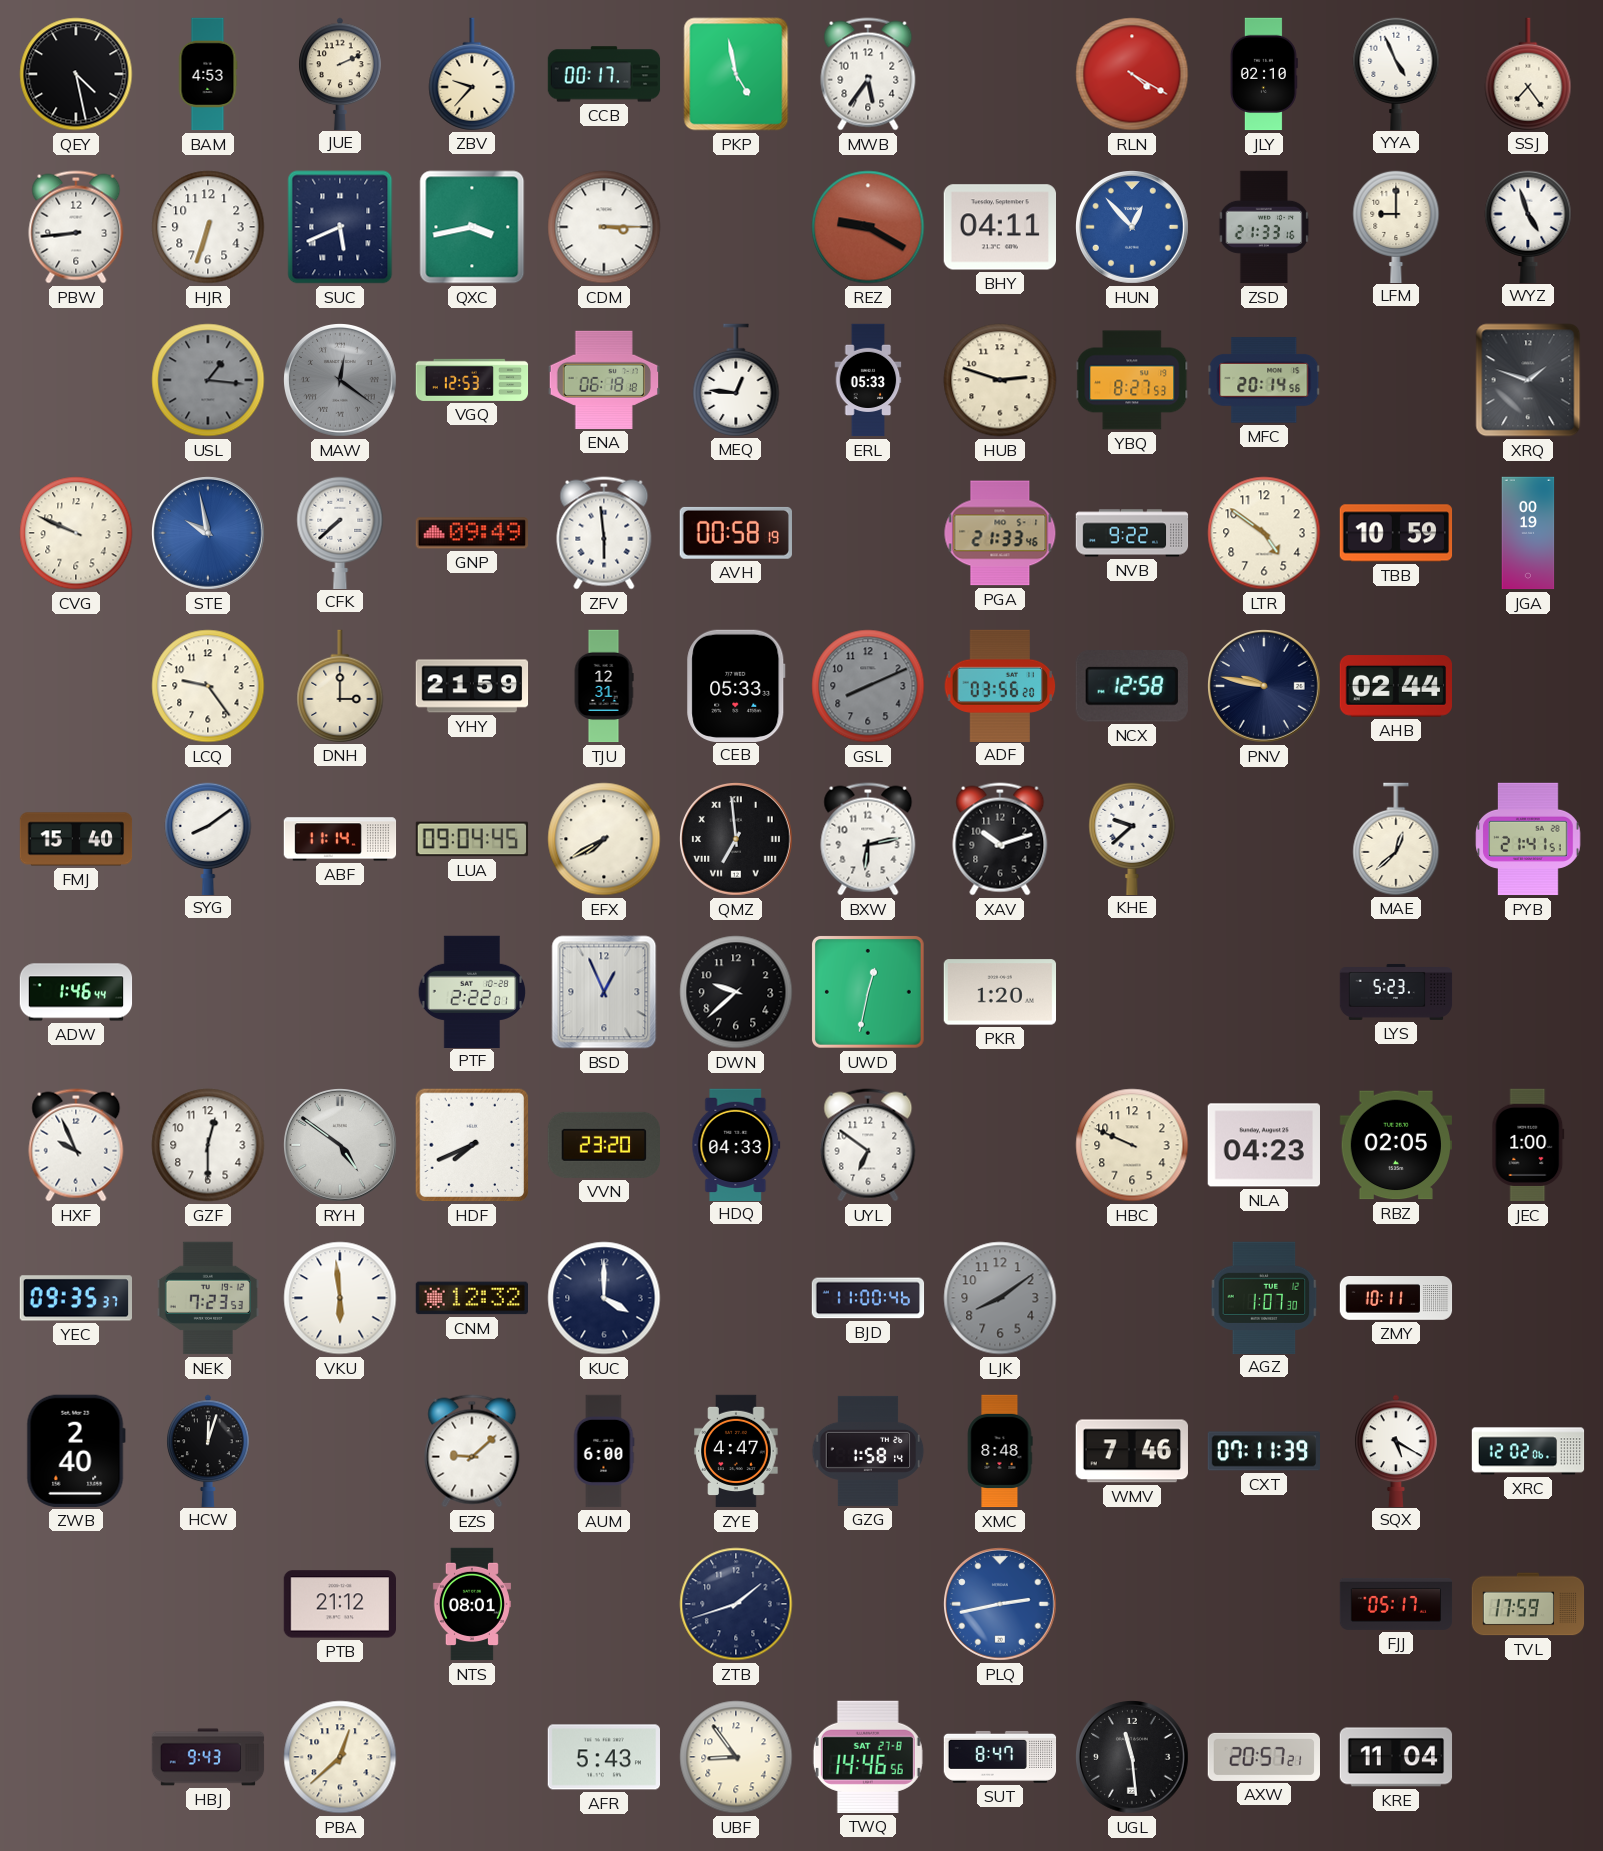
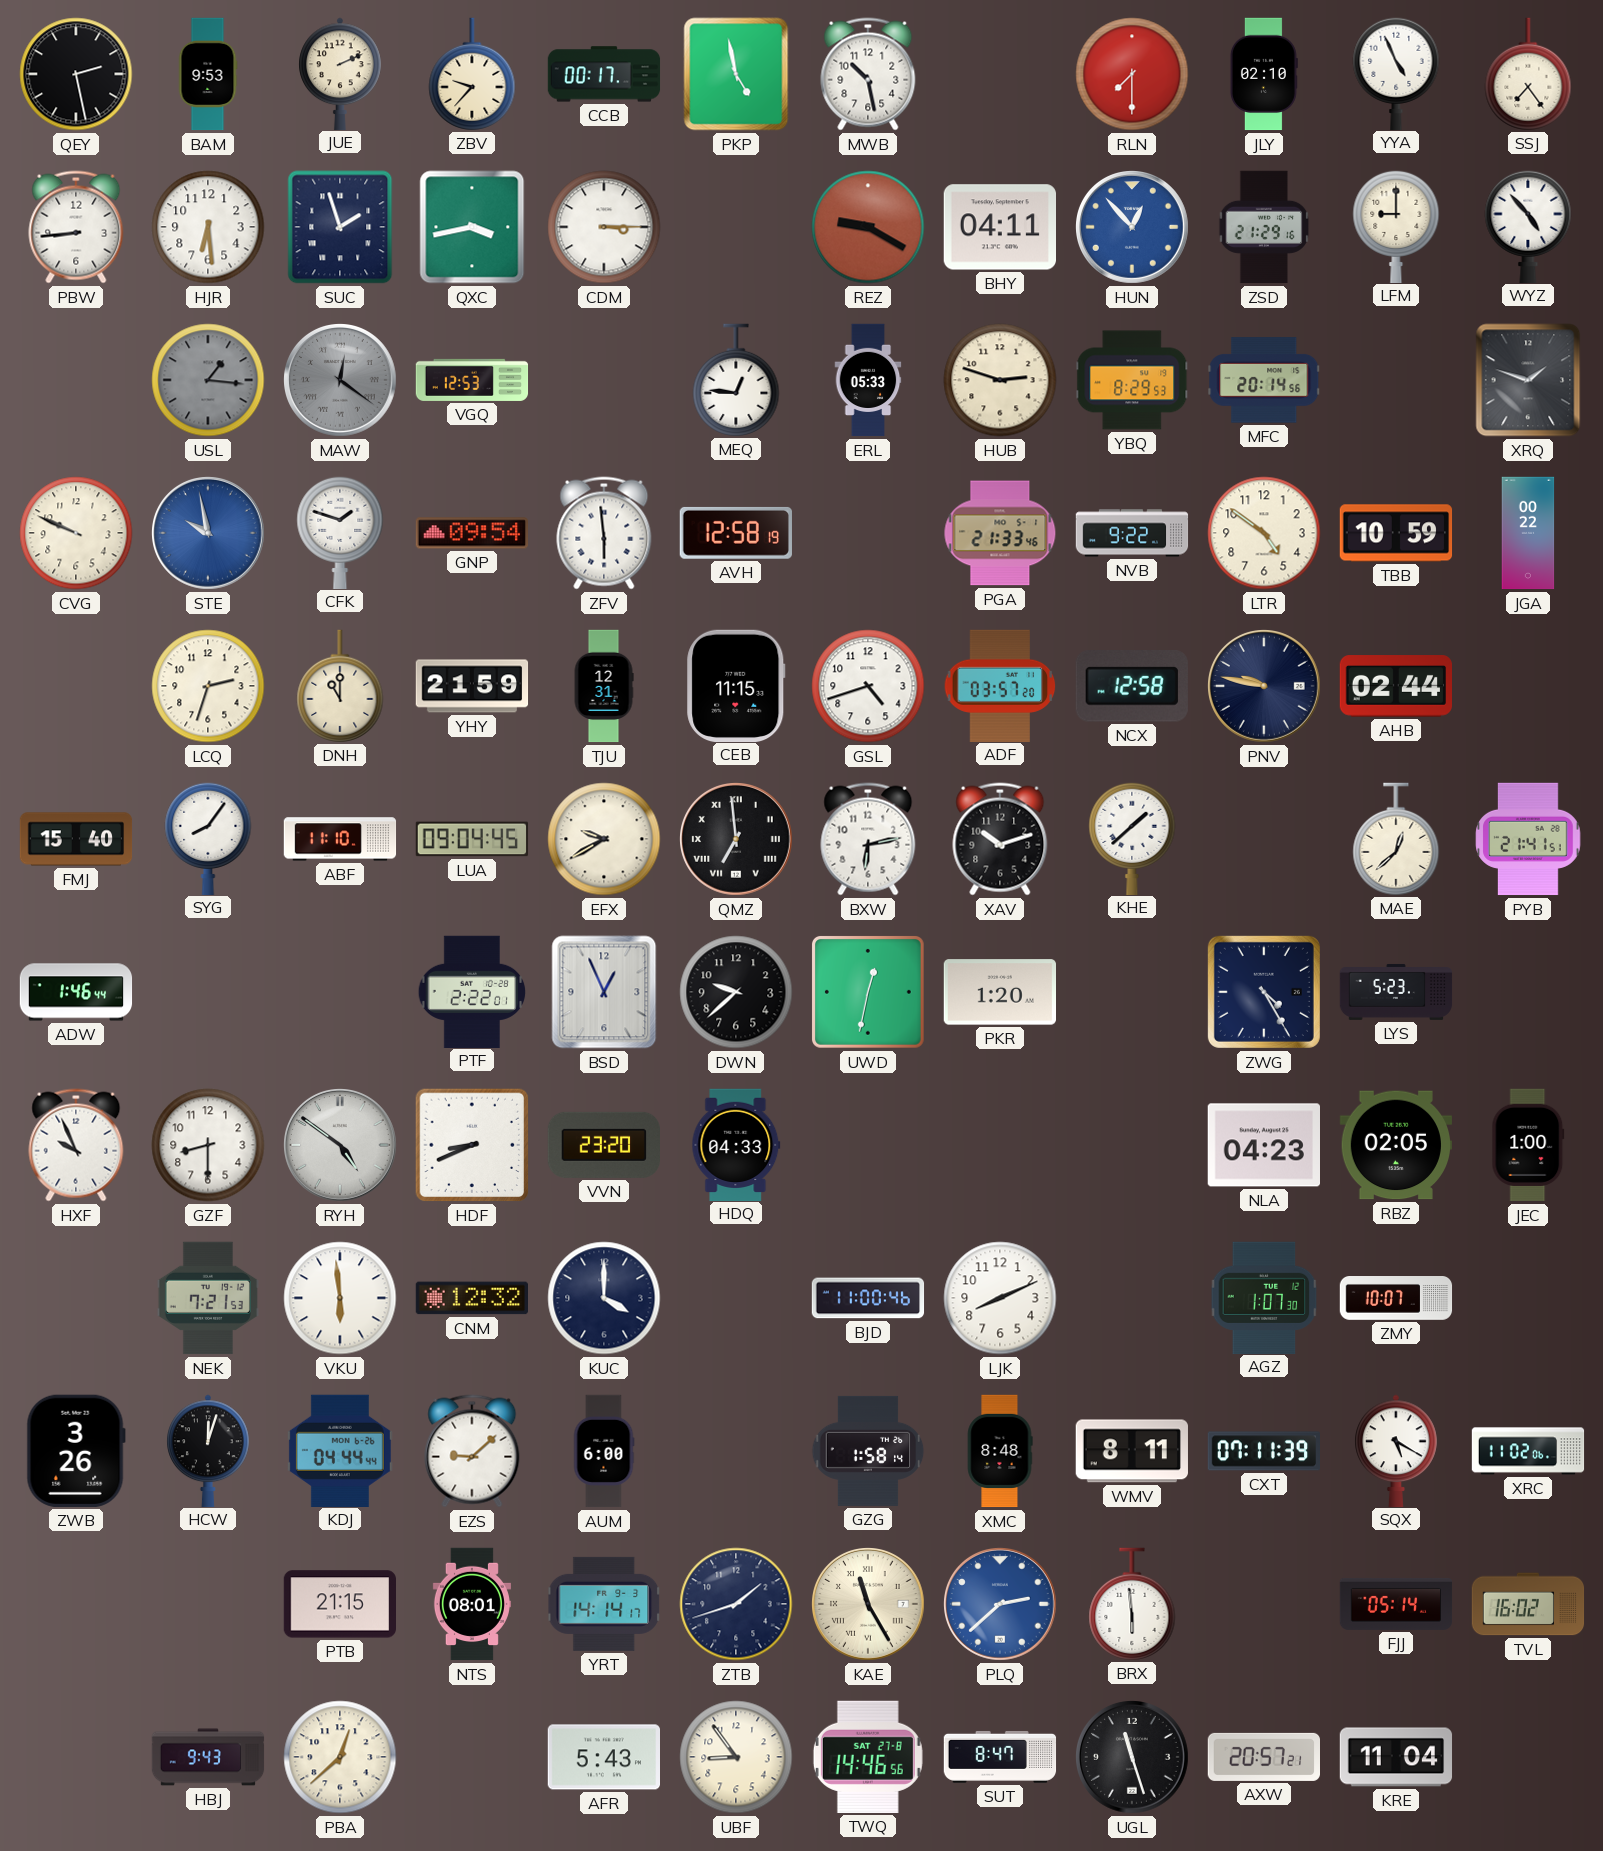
QEY: 4:28 -> 2:28
BAM: 4:53 -> 9:53
MWB: 5:36 -> 10:28
RLN: 4:20 -> 7:30
HJR: 6:33 -> 6:29
SUC: 5:41 -> 1:57
ZSD: 21:33 -> 21:29
WYZ: 4:57 -> 4:53
ENA: 06:18 -> none
YBQ: 8:27 -> 8:29
CFK: 7:38 -> 1:48
GNP: 09:49 -> 09:54
AVH: 00:58 -> 12:58
JGA: 00:19 -> 00:22
LCQ: 9:24 -> 2:33
DNH: 3:00 -> 11:00
CEB: 05:33 -> 11:15
GSL: 8:11 -> 4:42
GSL dial: grey -> white
ADF: 03:56 -> 03:57
SYG: 8:09 -> 8:06
ABF: 11:14 -> 11:10
EFX: 7:40 -> 9:40
KHE: 9:38 -> 1:38
ZWG: none -> 4:25
GZF: 12:30 -> 8:30
HDF: 7:41 -> 8:41
UYL: 6:51 -> none
HBC: 9:49 -> none
YEC: 09:35 -> none
NEK: 7:23 -> 7:21
LJK: 8:09 -> 8:11
LJK dial: grey -> white
ZMY: 10:11 -> 10:07
ZWB: 2:40 -> 3:26
KDJ: none -> 04:44
ZYE: 4:47 -> none
WMV: 7:46 -> 8:11
XRC: 12:02 -> 11:02
PTB: 21:12 -> 21:15
YRT: none -> 14:14
KAE: none -> 11:25
PLQ: 2:43 -> 2:38
BRX: none -> 5:59
FJJ: 05:17 -> 05:14
TVL: 17:59 -> 16:02
UGL: 11:29 -> 11:27
